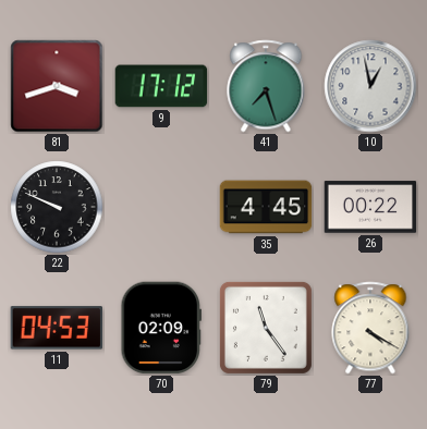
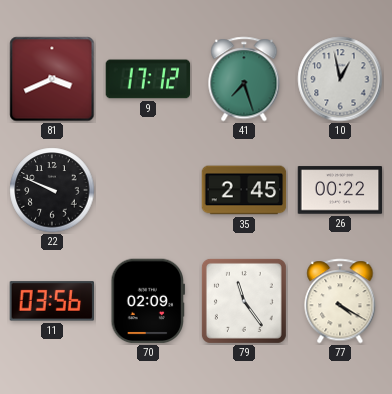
81: 3:42 -> 3:41
35: 4:45 -> 2:45
11: 04:53 -> 03:56
